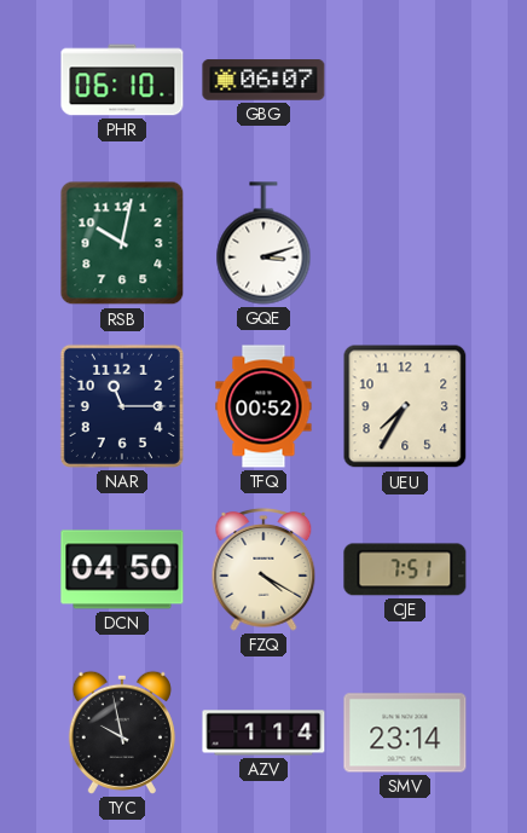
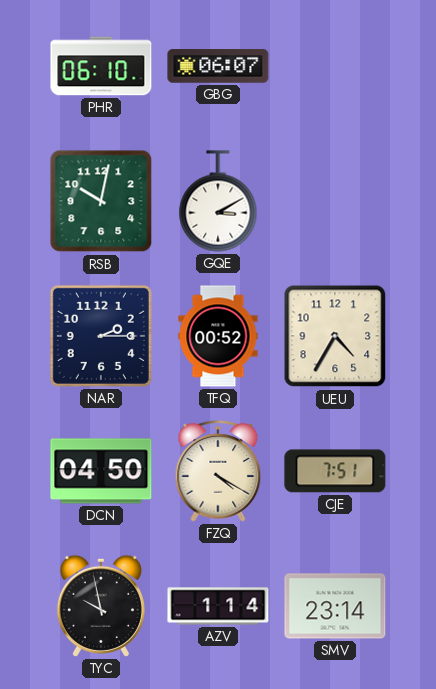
GQE: 3:12 -> 3:10
NAR: 11:15 -> 2:15
UEU: 7:35 -> 4:35
